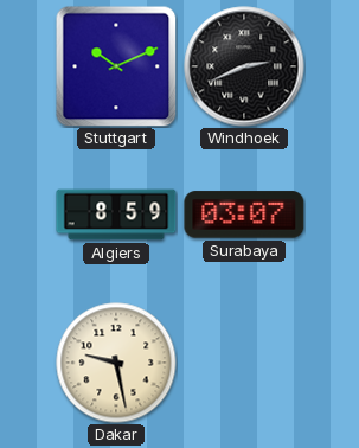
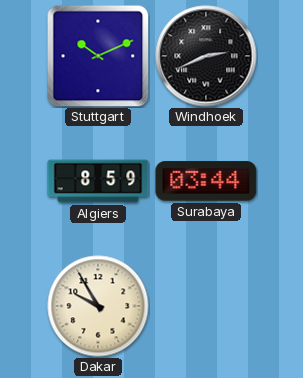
Surabaya: 03:07 -> 03:44
Dakar: 9:28 -> 9:55
